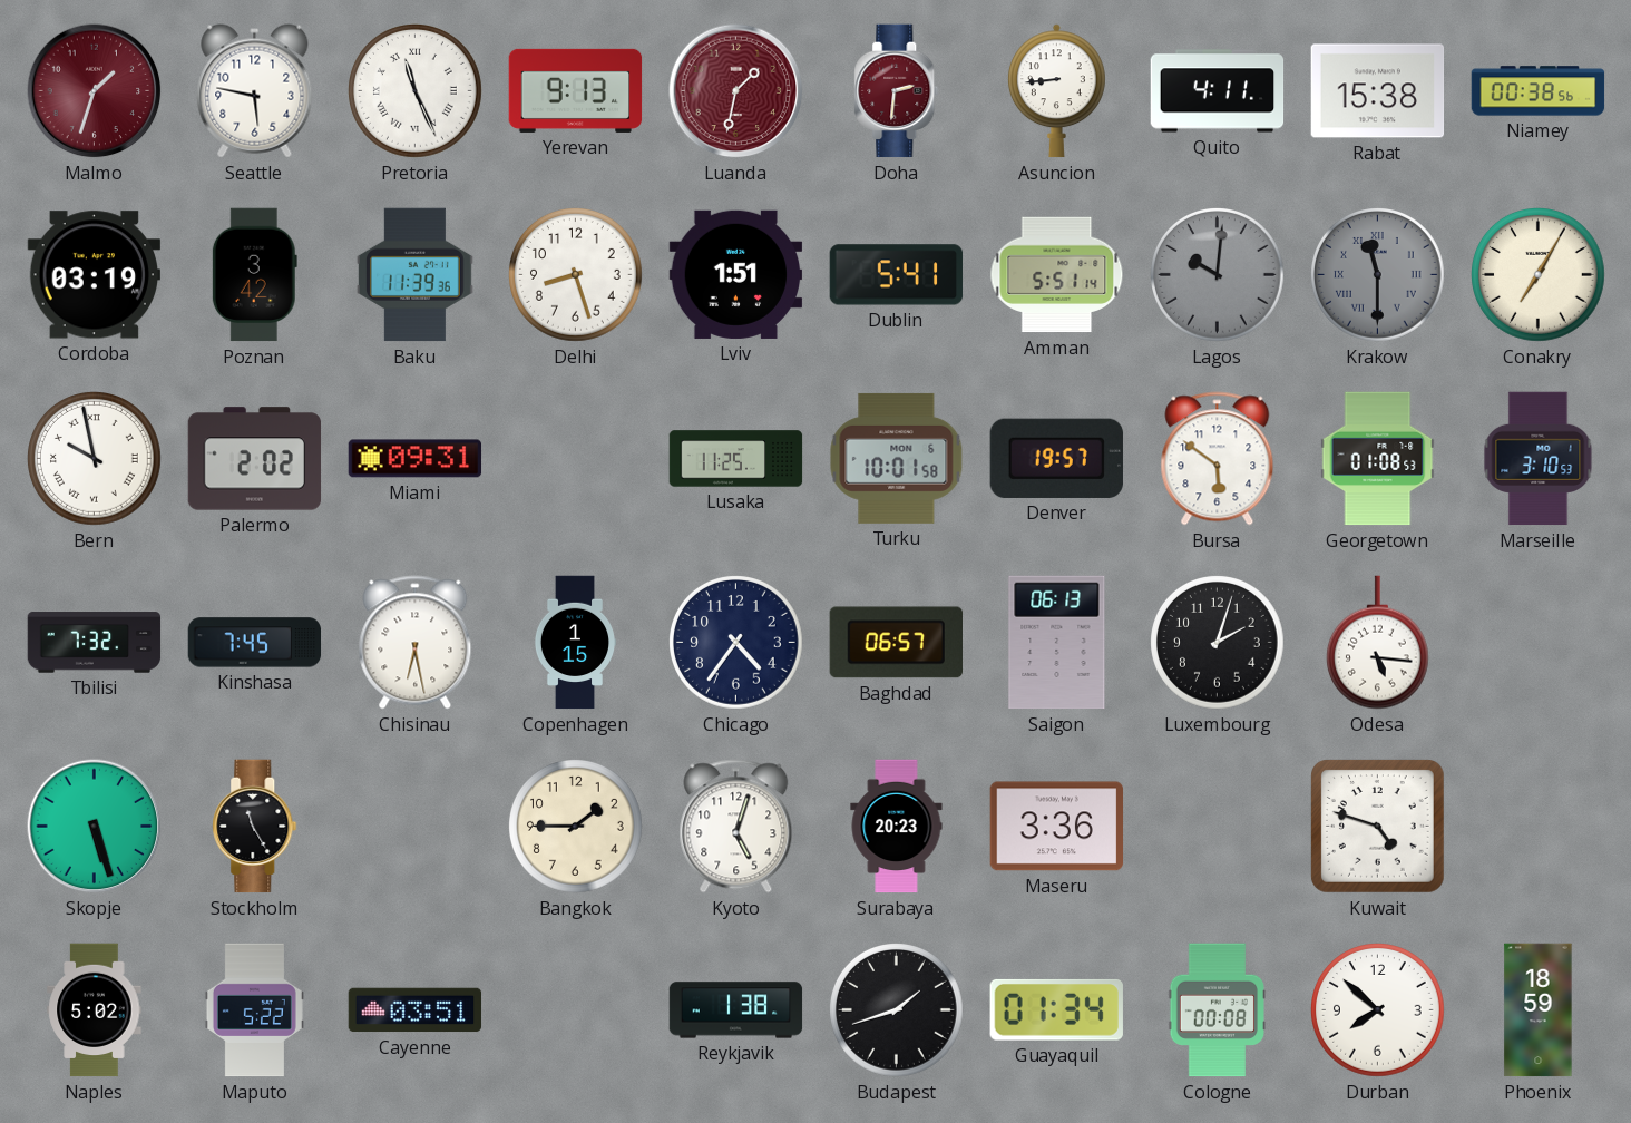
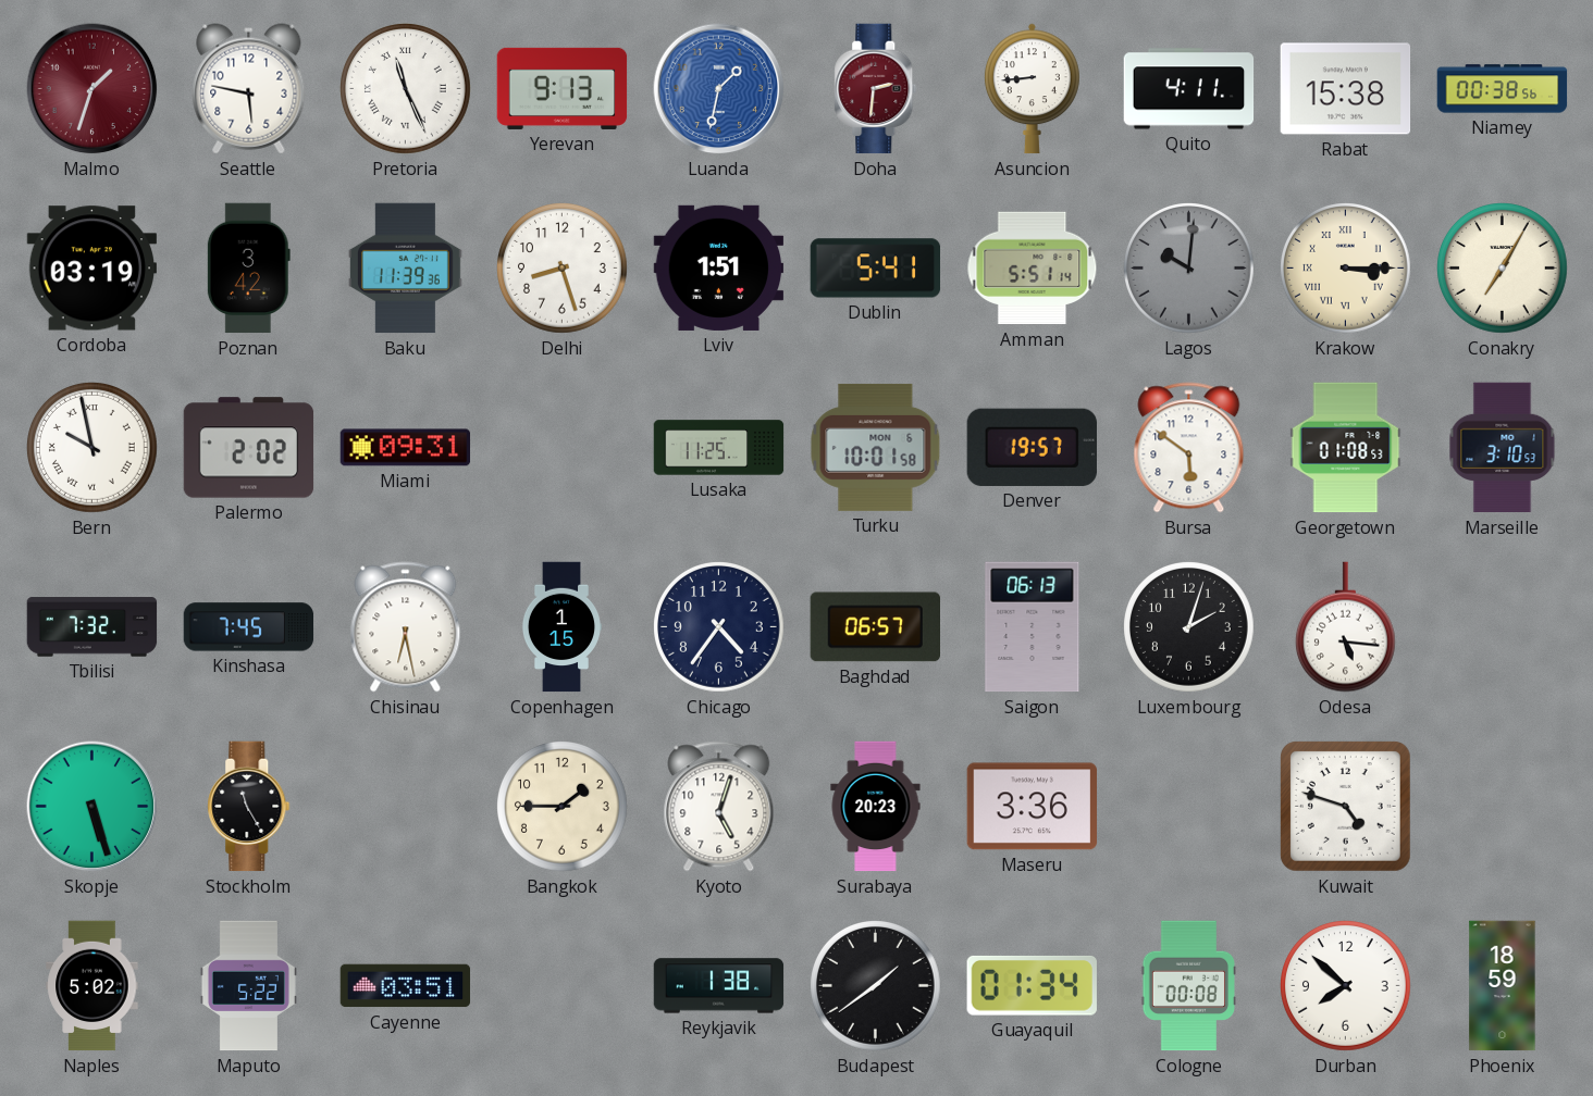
Luanda dial: burgundy -> blue
Krakow: 11:30 -> 3:15
Krakow dial: grey -> cream
Budapest: 1:42 -> 1:39
